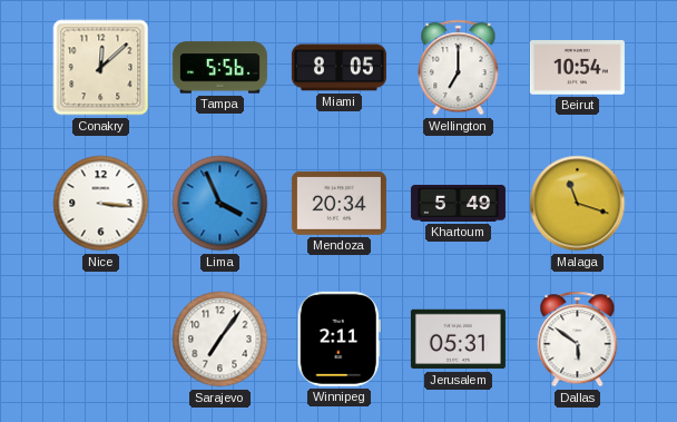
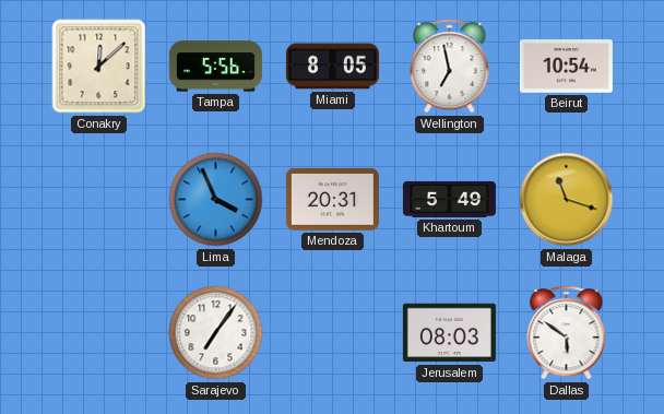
Wellington: 7:00 -> 6:58
Nice: 3:16 -> none
Mendoza: 20:34 -> 20:31
Winnipeg: 2:11 -> none
Jerusalem: 05:31 -> 08:03
